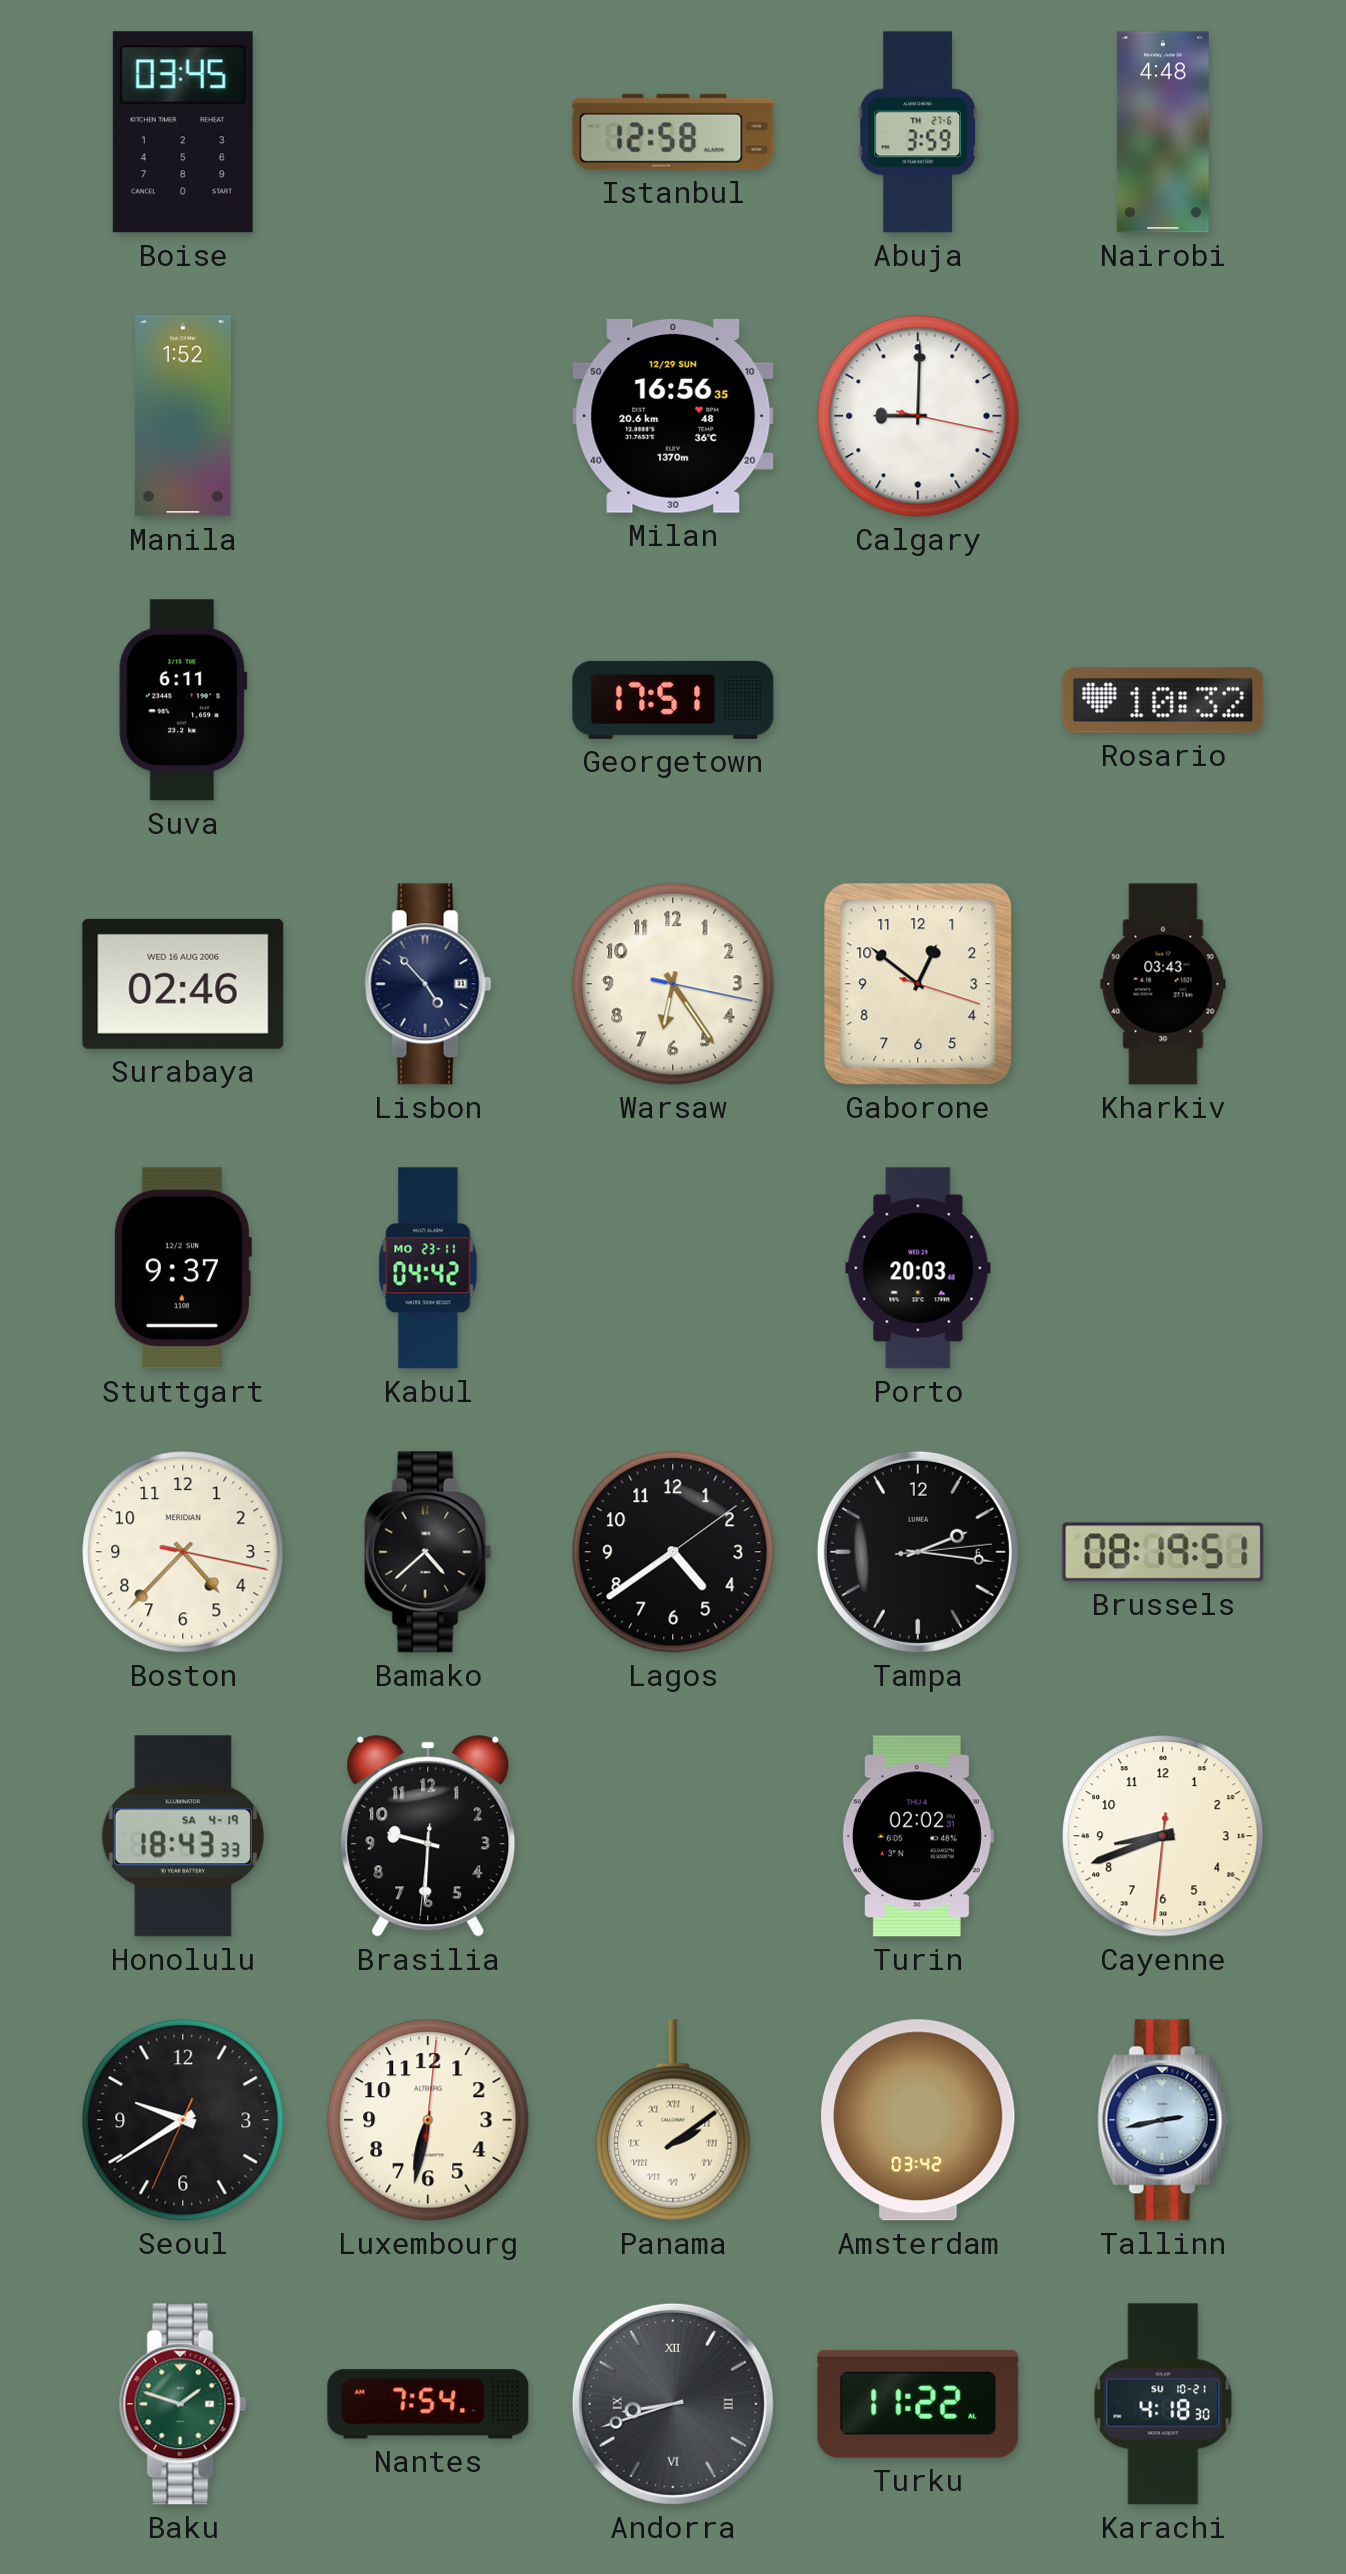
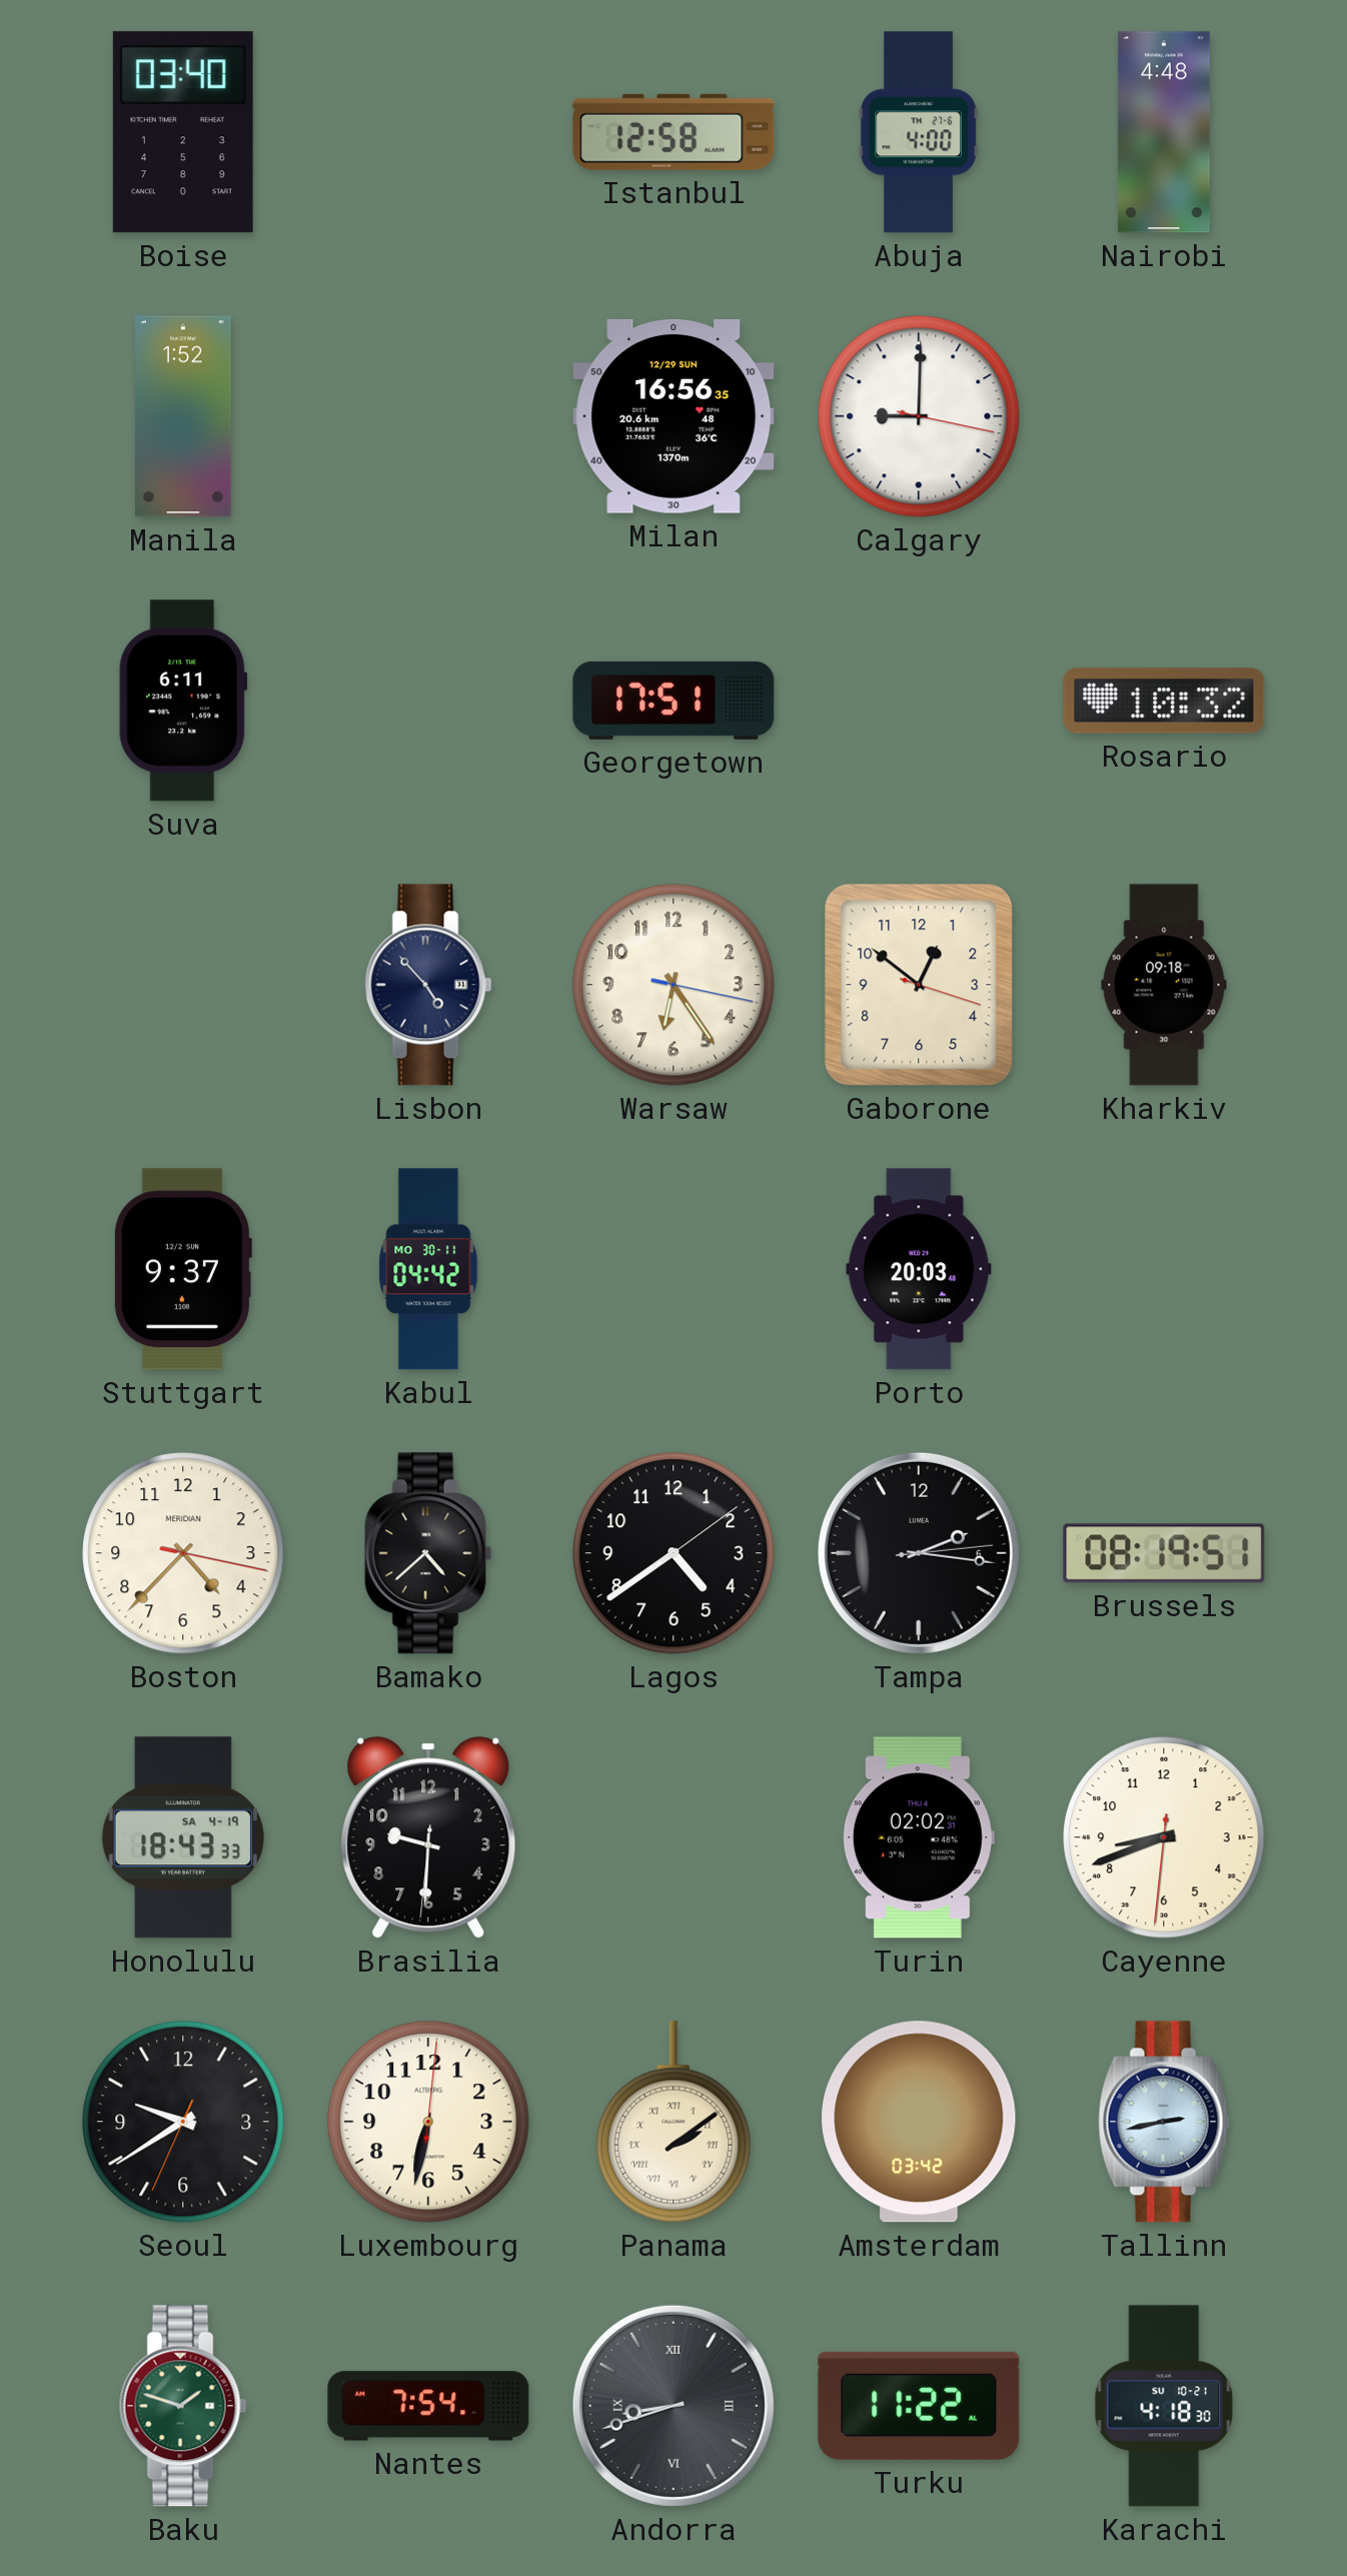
Boise: 03:45 -> 03:40
Abuja: 3:59 -> 4:00
Surabaya: 02:46 -> none
Kharkiv: 03:43 -> 09:18
Kabul date: MO 23-11 -> MO 30-11
